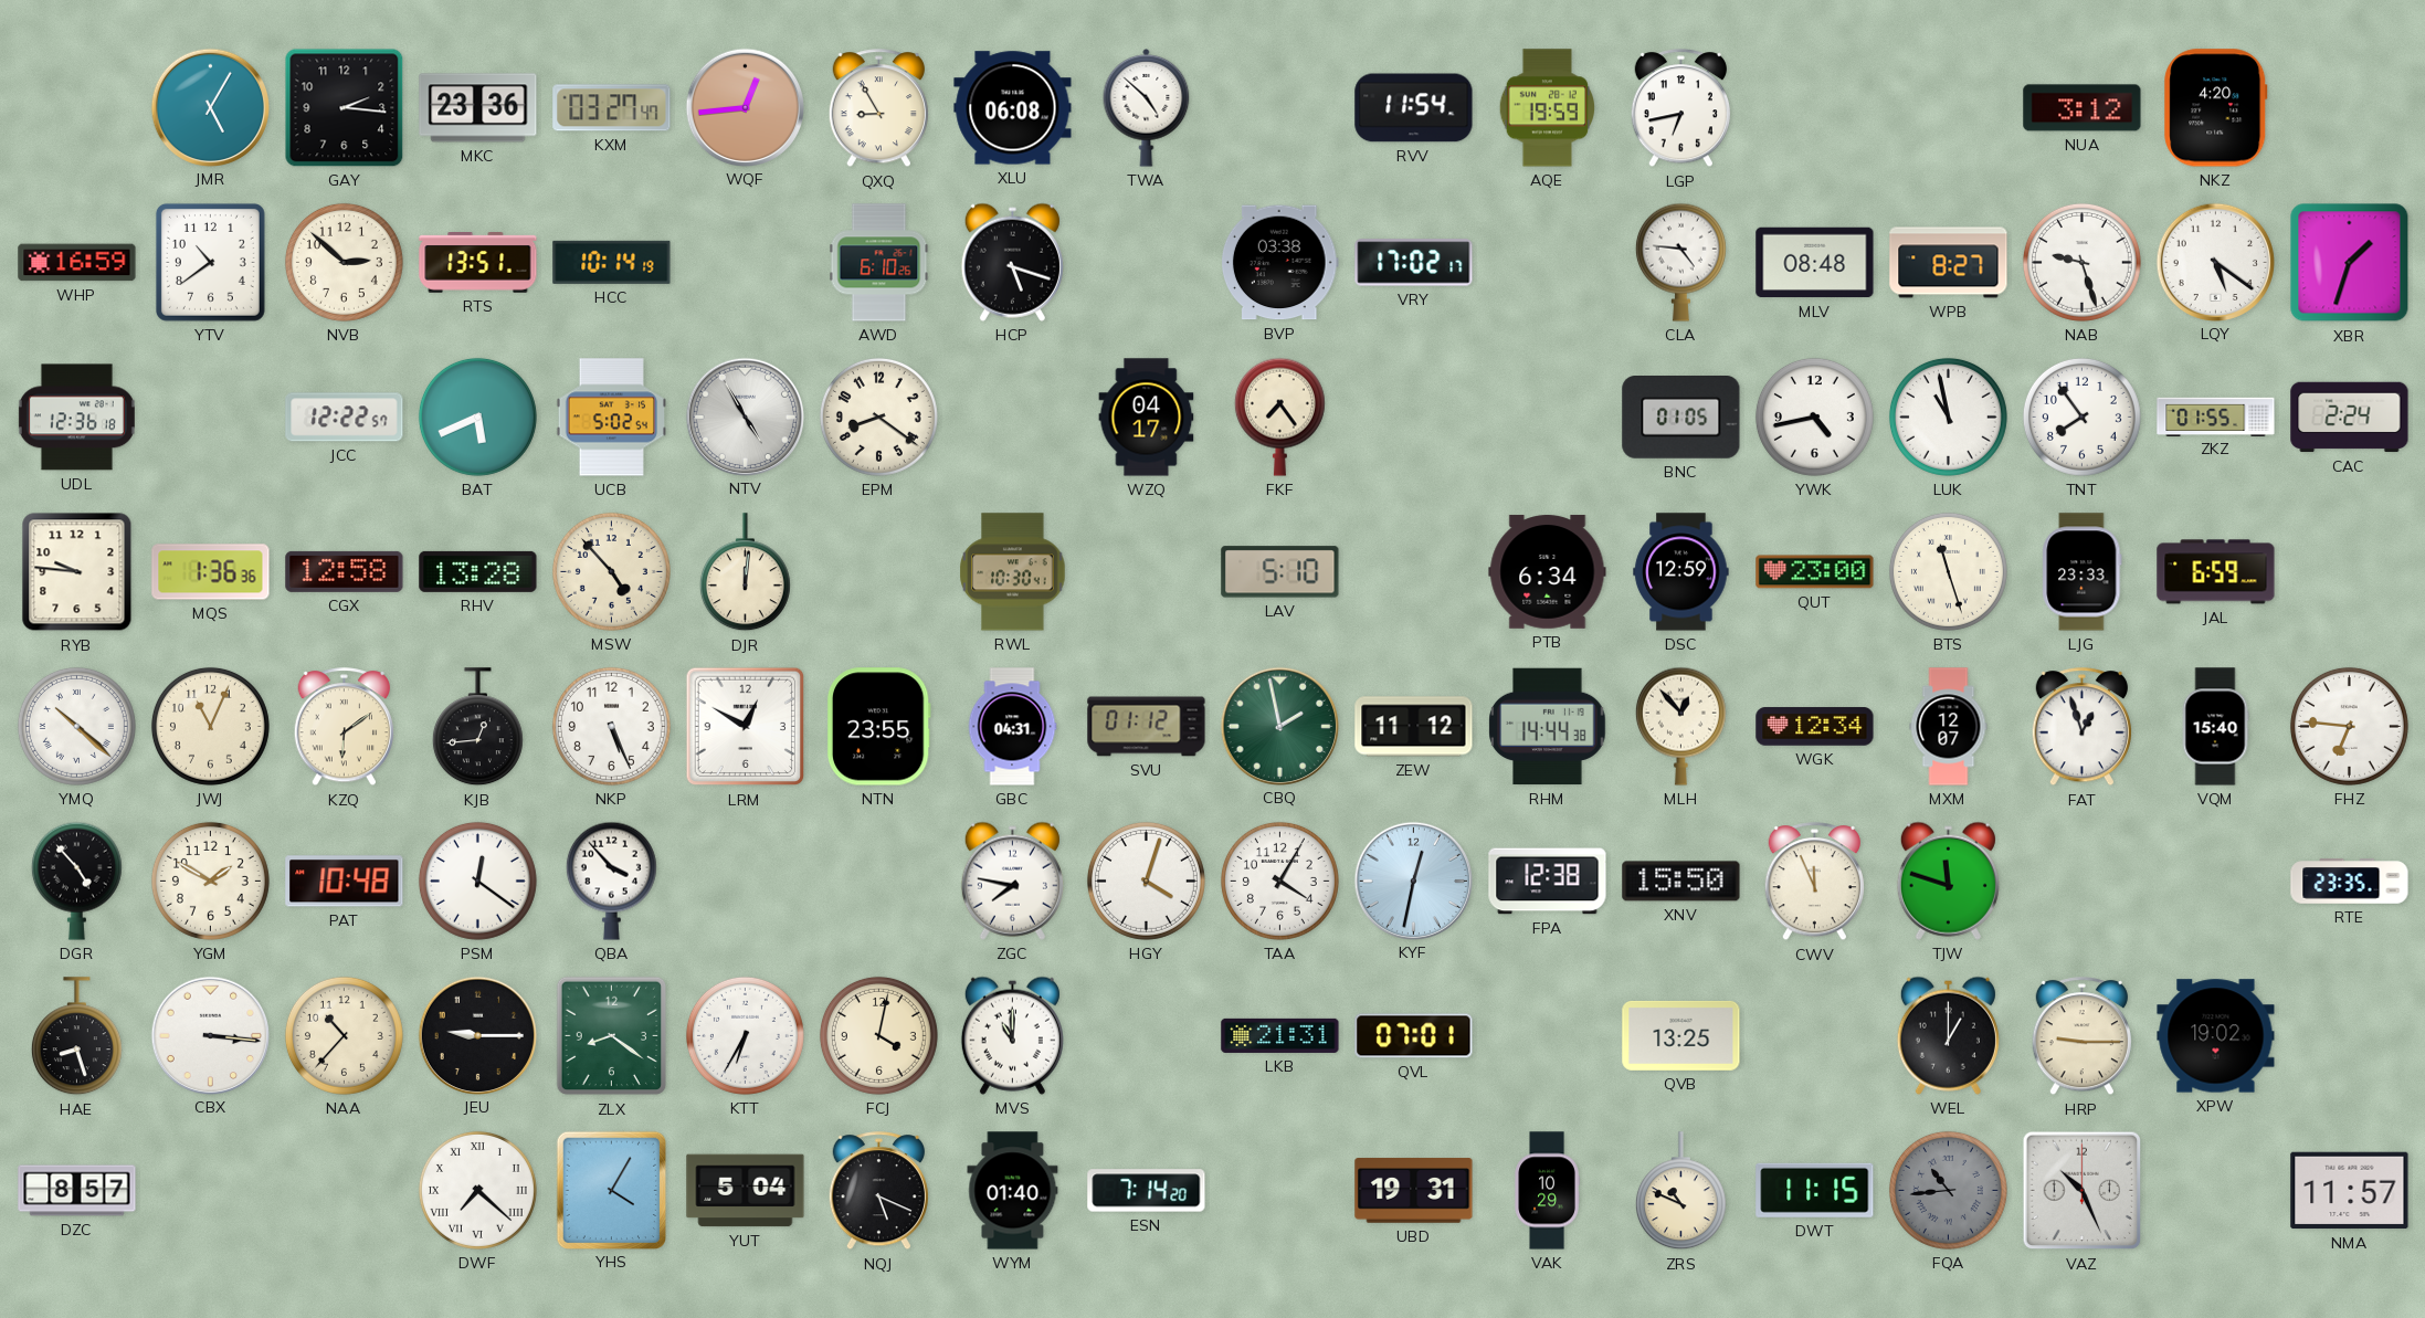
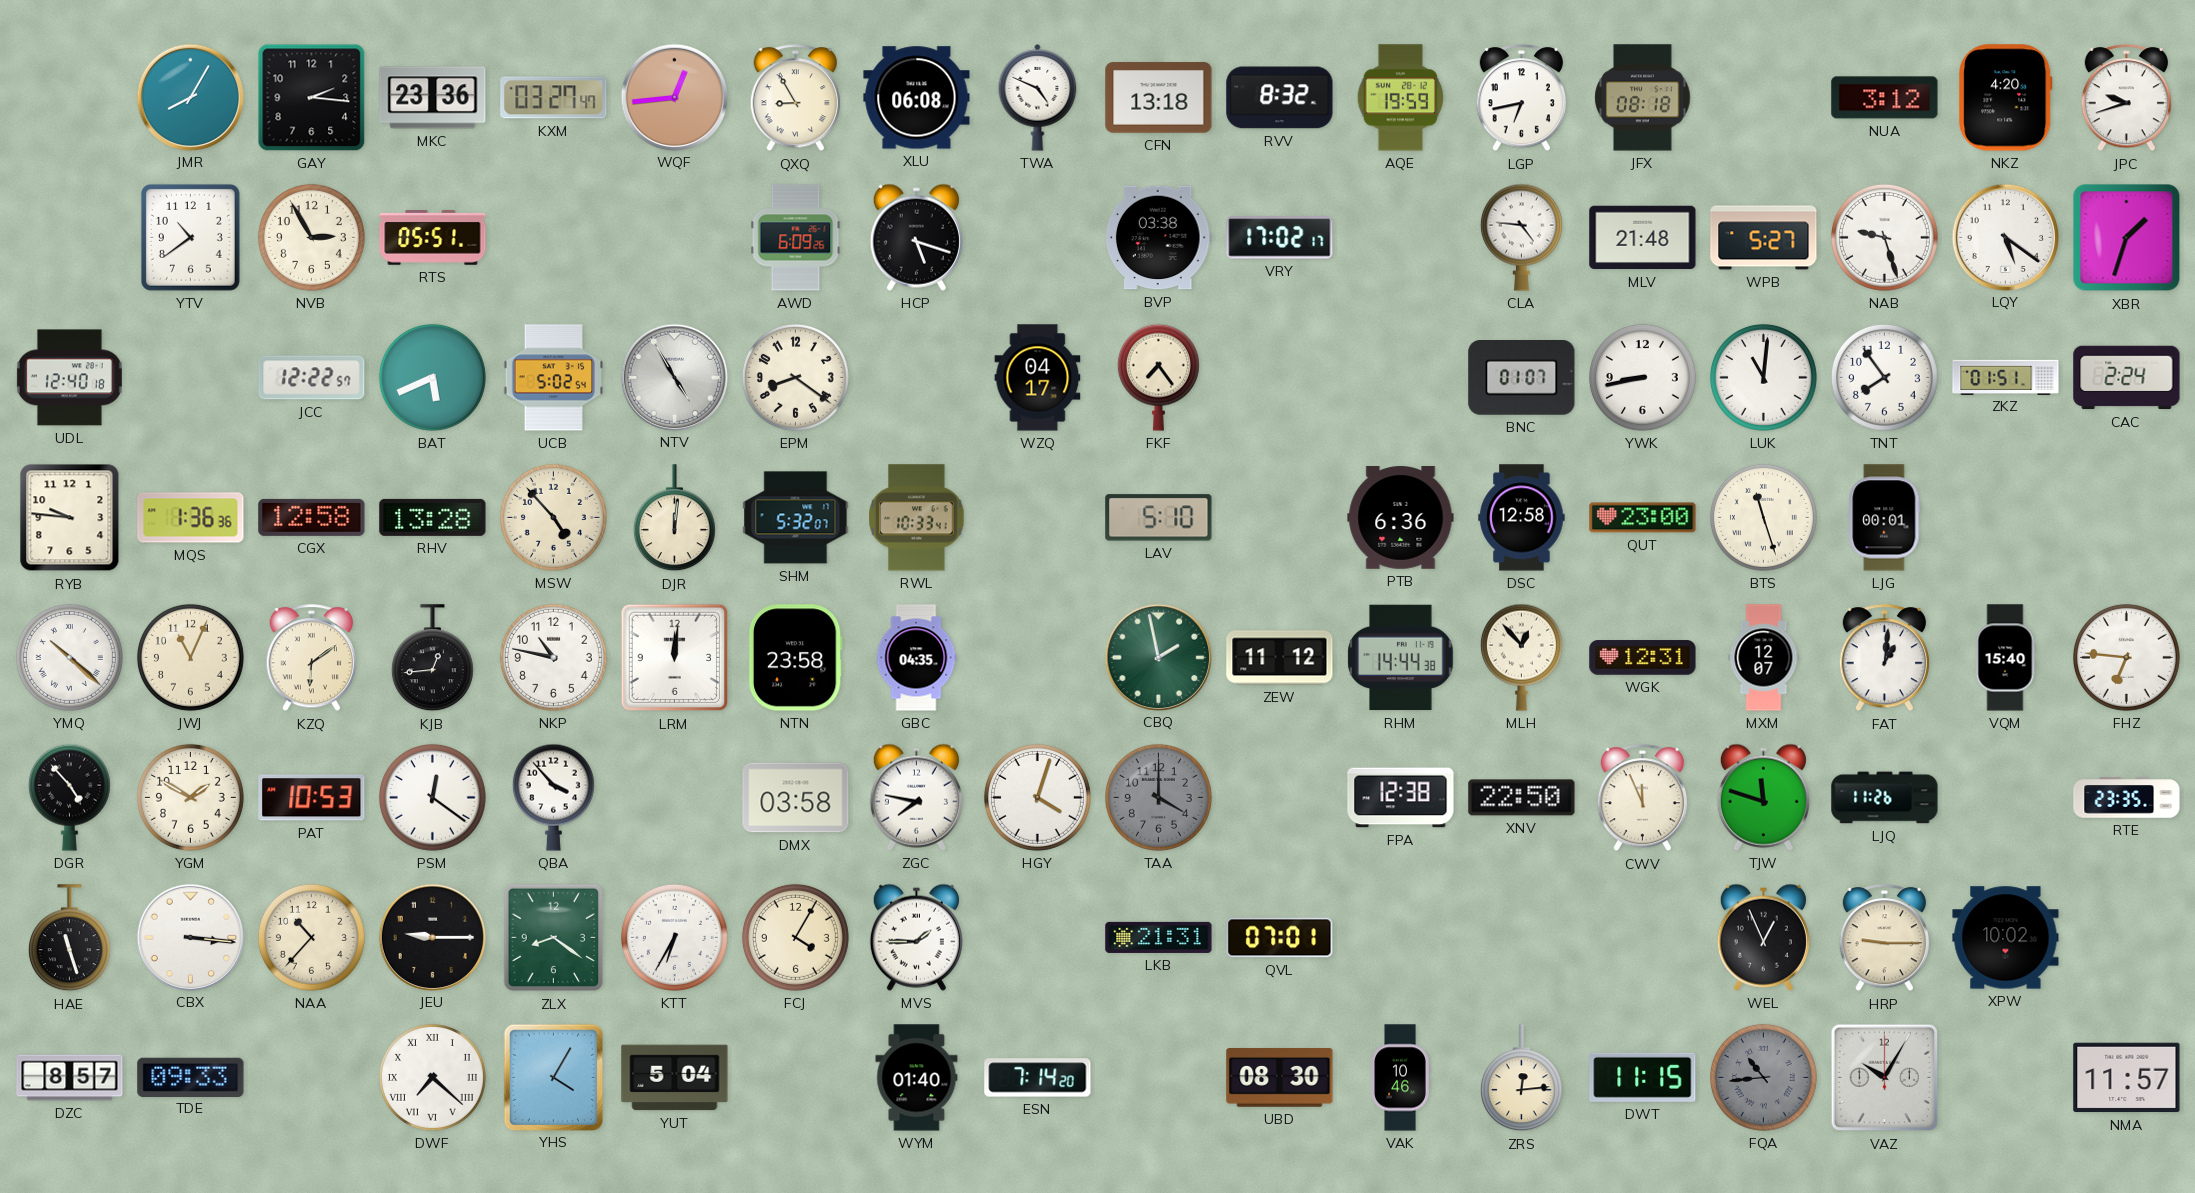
JMR: 5:05 -> 8:05
TWA: 4:52 -> 4:49
CFN: none -> 13:18
RVV: 11:54 -> 8:32
JFX: none -> 08:18
JPC: none -> 9:42
WHP: 16:59 -> none
NVB: 2:52 -> 2:55
RTS: 13:51 -> 05:51
HCC: 10:14 -> none
AWD: 6:10 -> 6:09
MLV: 08:48 -> 21:48
WPB: 8:27 -> 5:27
UDL: 12:36 -> 12:40
BNC: 01:05 -> 01:07
YWK: 4:43 -> 8:43
LUK: 10:58 -> 11:01
ZKZ: 01:55 -> 01:51
SHM: none -> 5:32
RWL: 10:30 -> 10:33
PTB: 6:34 -> 6:36
DSC: 12:59 -> 12:58
LJG: 23:33 -> 00:01
JAL: 6:59 -> none
NKP: 5:26 -> 10:47
LRM: 12:50 -> 12:01
NTN: 23:55 -> 23:58
GBC: 04:31 -> 04:35
SVU: 01:12 -> none
WGK: 12:34 -> 12:31
FAT: 12:57 -> 1:01
PAT: 10:48 -> 10:53
DMX: none -> 03:58
TAA: 4:05 -> 4:00
TAA dial: white -> grey
KYF: 12:32 -> none
XNV: 15:50 -> 22:50
LJQ: none -> 11:26
HAE: 8:27 -> 11:27
FCJ: 4:02 -> 4:05
MVS: 11:00 -> 1:45
QVB: 13:25 -> none
WEL: 1:00 -> 12:56
XPW: 19:02 -> 10:02
TDE: none -> 09:33
NQJ: 5:19 -> none
UBD: 19:31 -> 08:30
VAK: 10:29 -> 10:46
ZRS: 10:49 -> 12:14
VAZ: 10:26 -> 10:05
